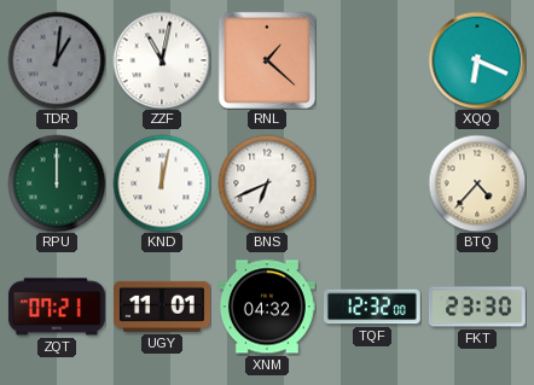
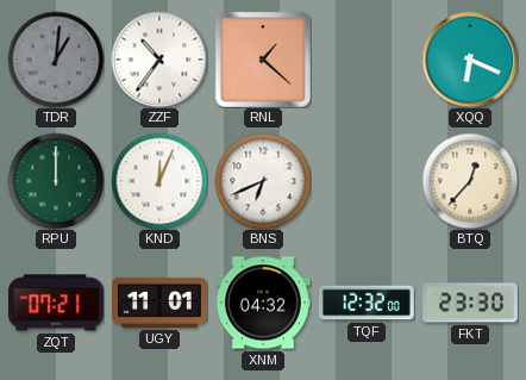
ZZF: 11:02 -> 10:36
KND: 12:02 -> 12:04
BTQ: 4:37 -> 12:37
